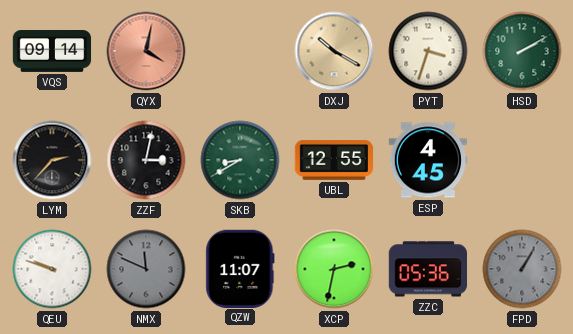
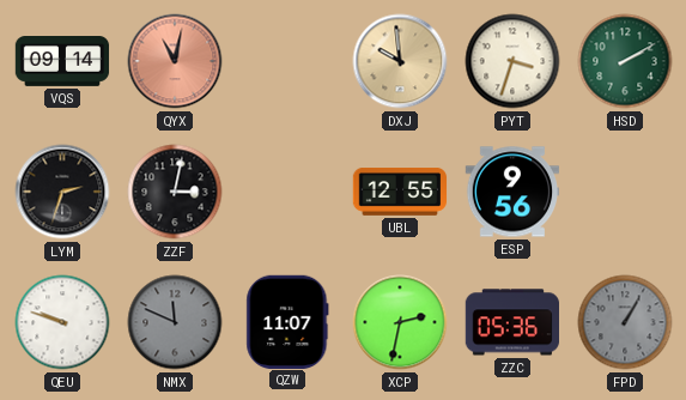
QYX: 4:02 -> 11:02
DXJ: 10:20 -> 9:59
LYM: 2:37 -> 2:33
SKB: 8:40 -> none
ESP: 4:45 -> 9:56
